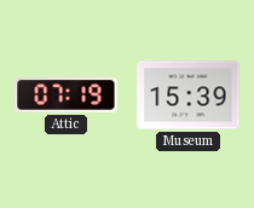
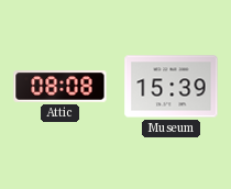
Attic: 07:19 -> 08:08
